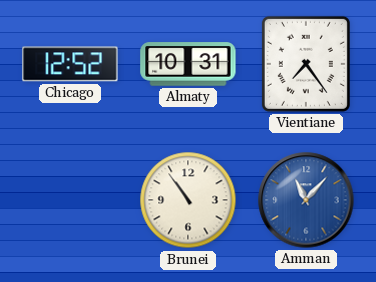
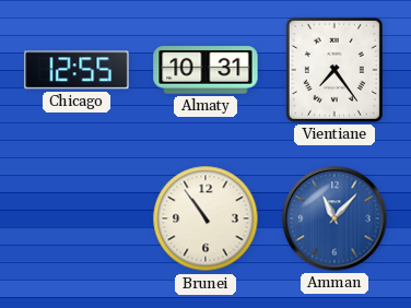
Chicago: 12:52 -> 12:55
